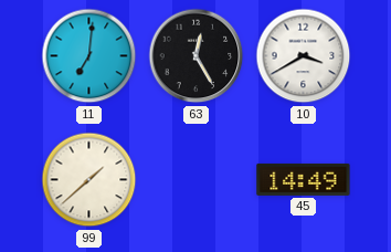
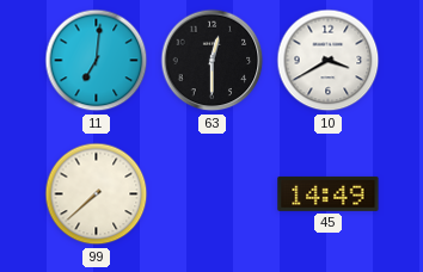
63: 12:25 -> 12:30
99: 1:38 -> 7:38
